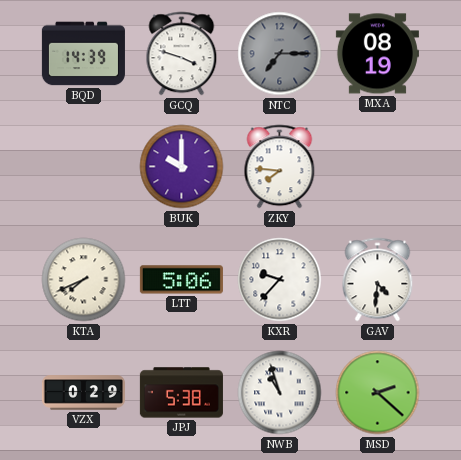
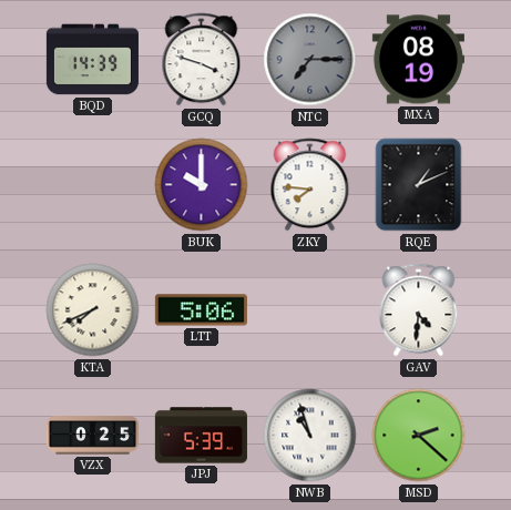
RQE: none -> 1:11
KXR: 9:37 -> none
VZX: 0:29 -> 0:25
JPJ: 5:38 -> 5:39
